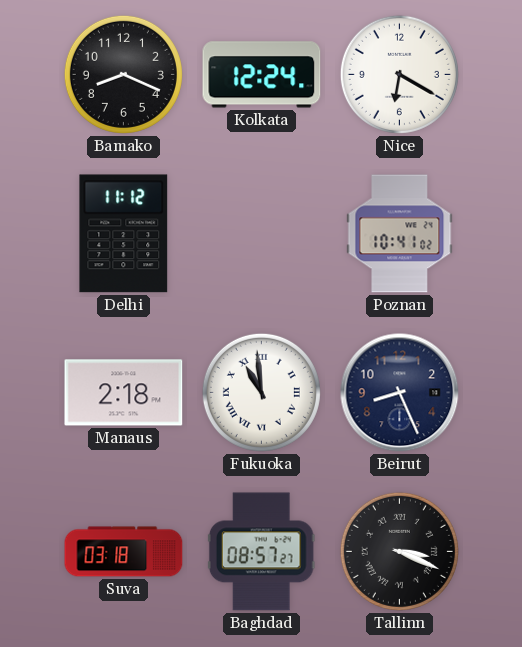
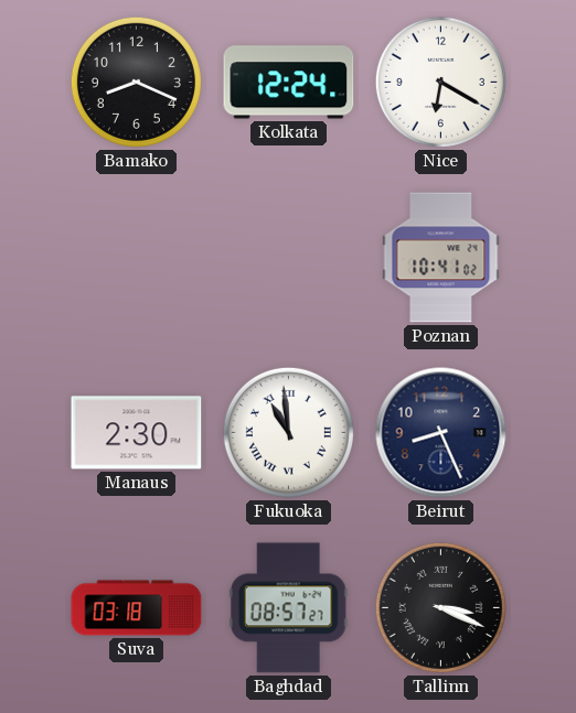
Delhi: 11:12 -> none
Manaus: 2:18 -> 2:30
